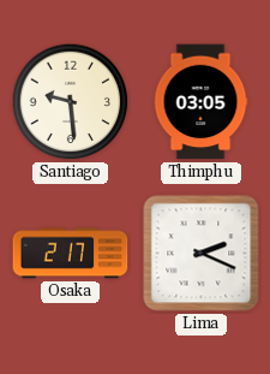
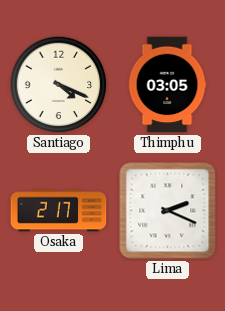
Santiago: 9:29 -> 4:19
